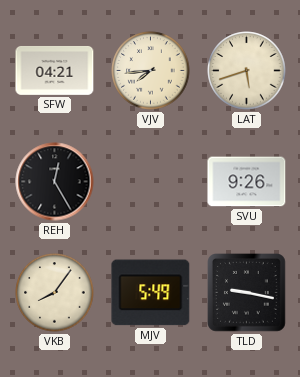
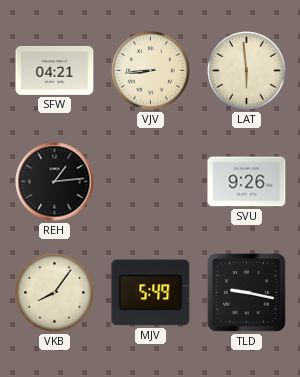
VJV: 7:44 -> 8:44
LAT: 5:42 -> 5:59
REH: 12:25 -> 1:14
